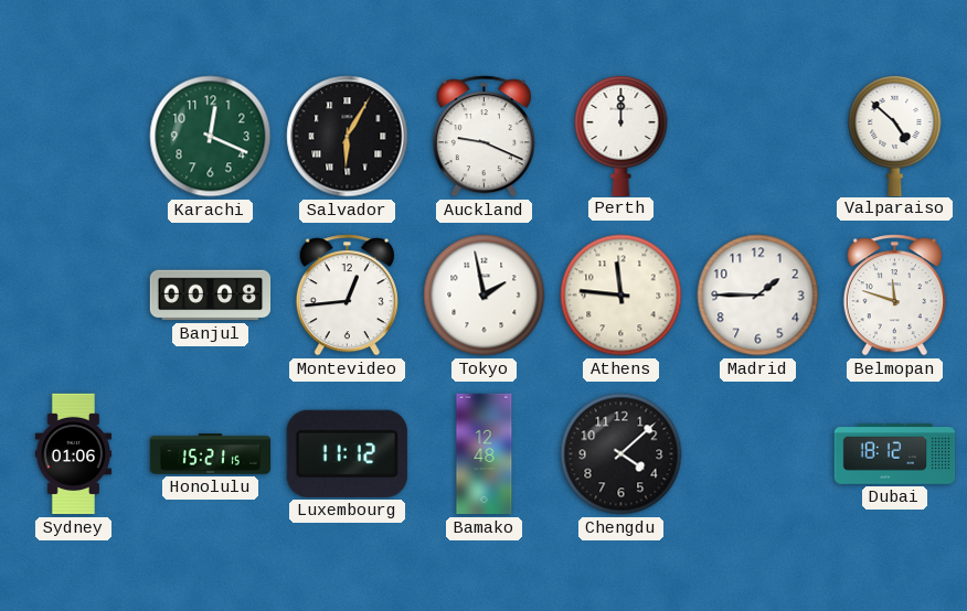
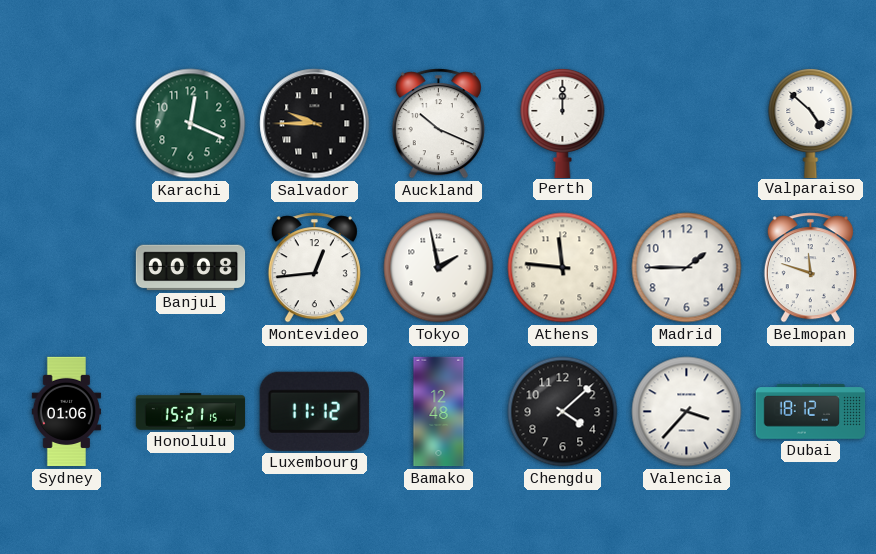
Salvador: 6:05 -> 9:45
Auckland: 9:19 -> 10:19
Valencia: none -> 3:37
